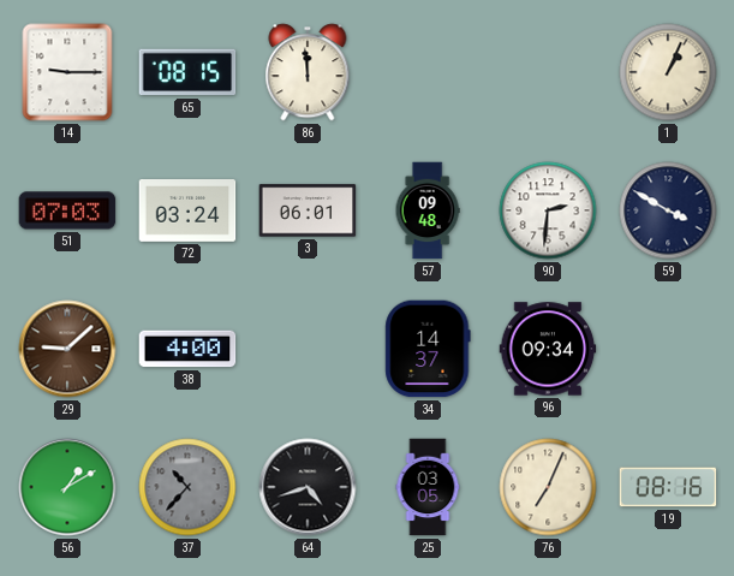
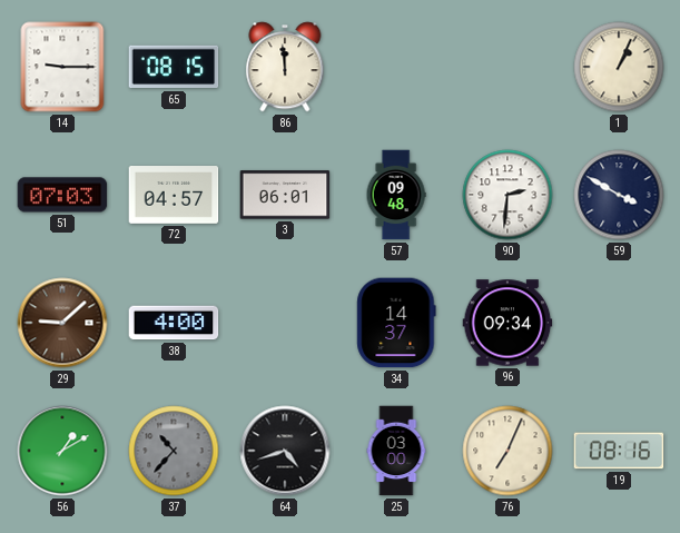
72: 03:24 -> 04:57
25: 03:05 -> 03:00
